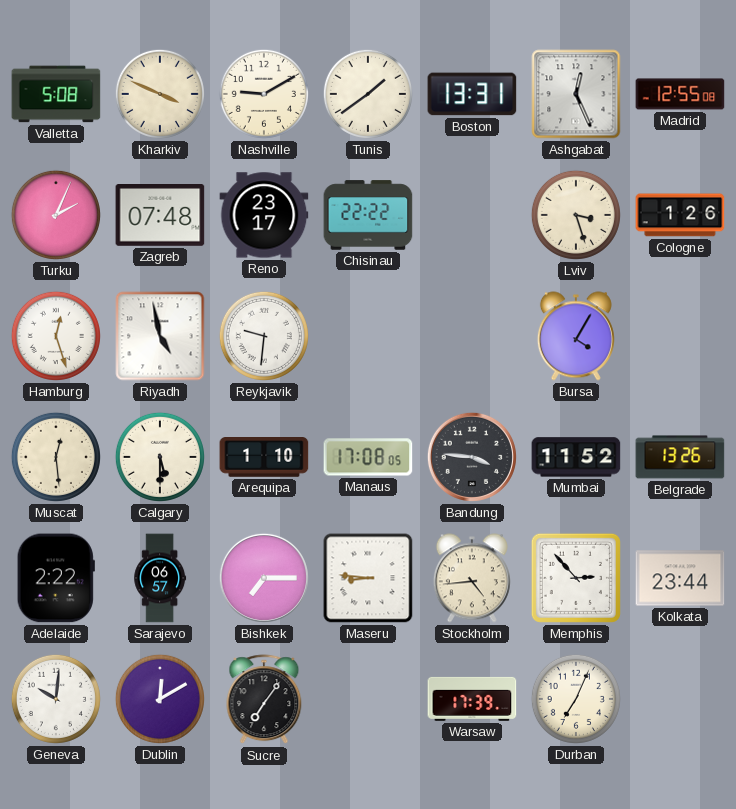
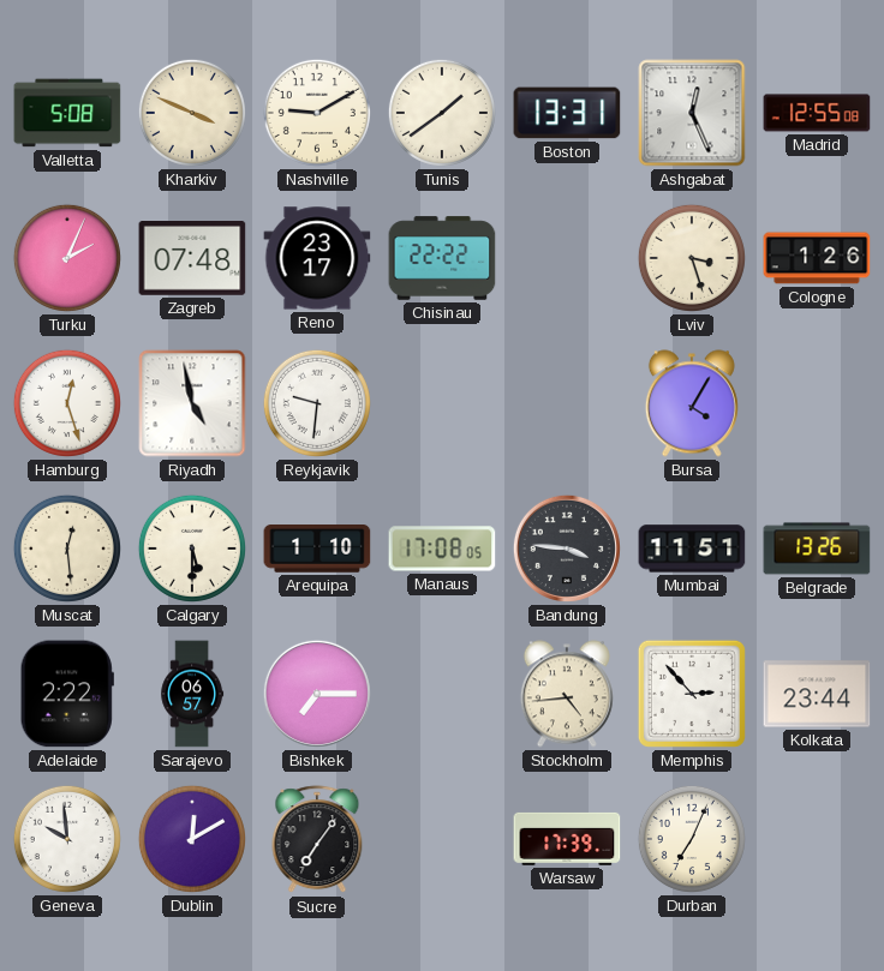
Mumbai: 11:52 -> 11:51
Maseru: 8:46 -> none
Geneva: 10:01 -> 9:59
